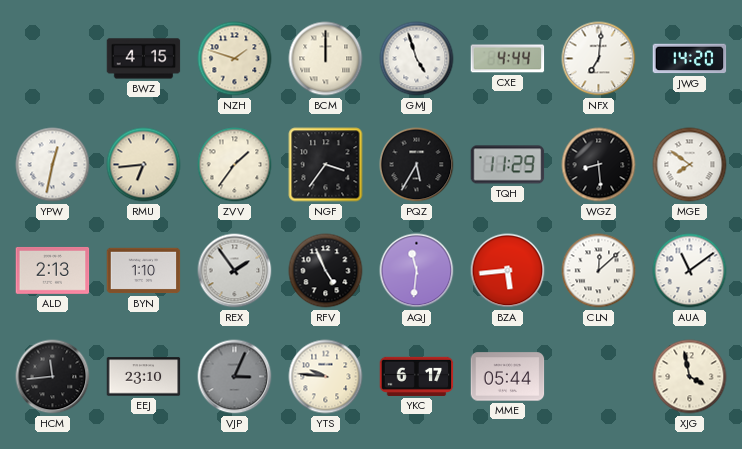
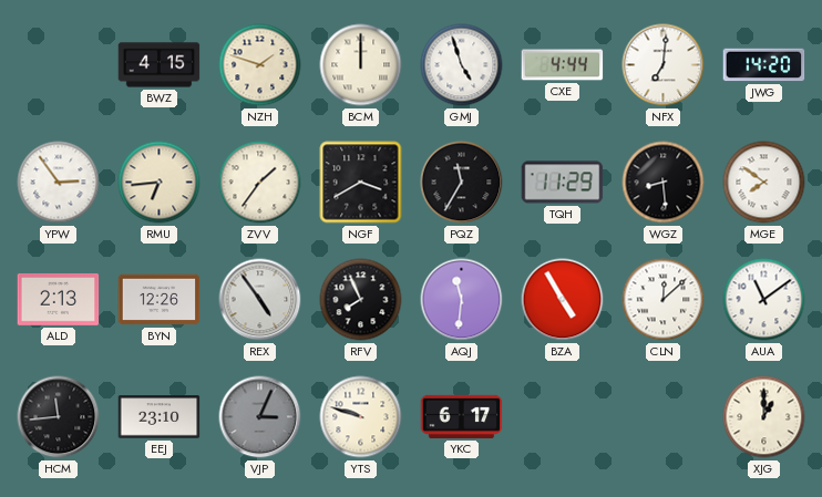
YPW: 12:32 -> 2:54
NGF: 3:36 -> 3:40
PQZ: 5:35 -> 11:35
BYN: 1:10 -> 12:26
REX: 1:54 -> 4:54
RFV: 4:56 -> 7:56
BZA: 5:44 -> 4:55
YTS: 9:46 -> 9:48
MME: 05:44 -> none
XJG: 3:58 -> 1:00
